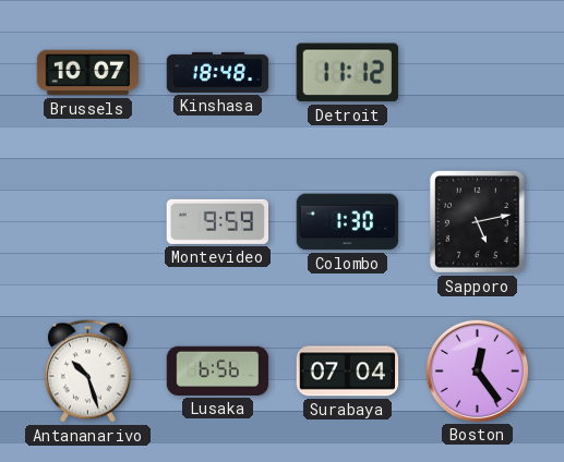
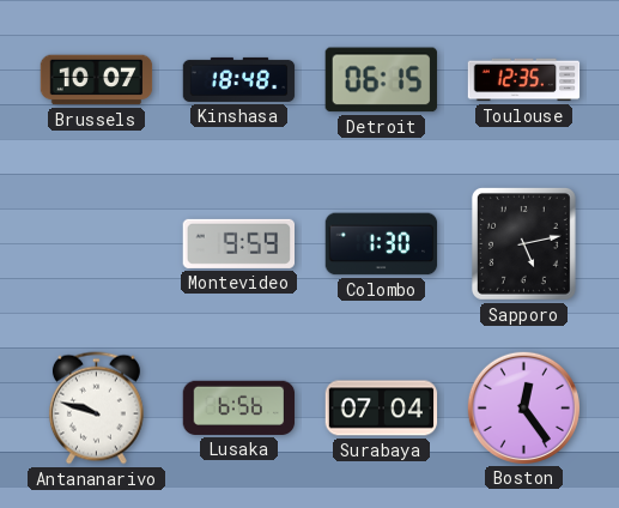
Detroit: 11:12 -> 06:15
Toulouse: none -> 12:35
Antananarivo: 10:27 -> 9:48
